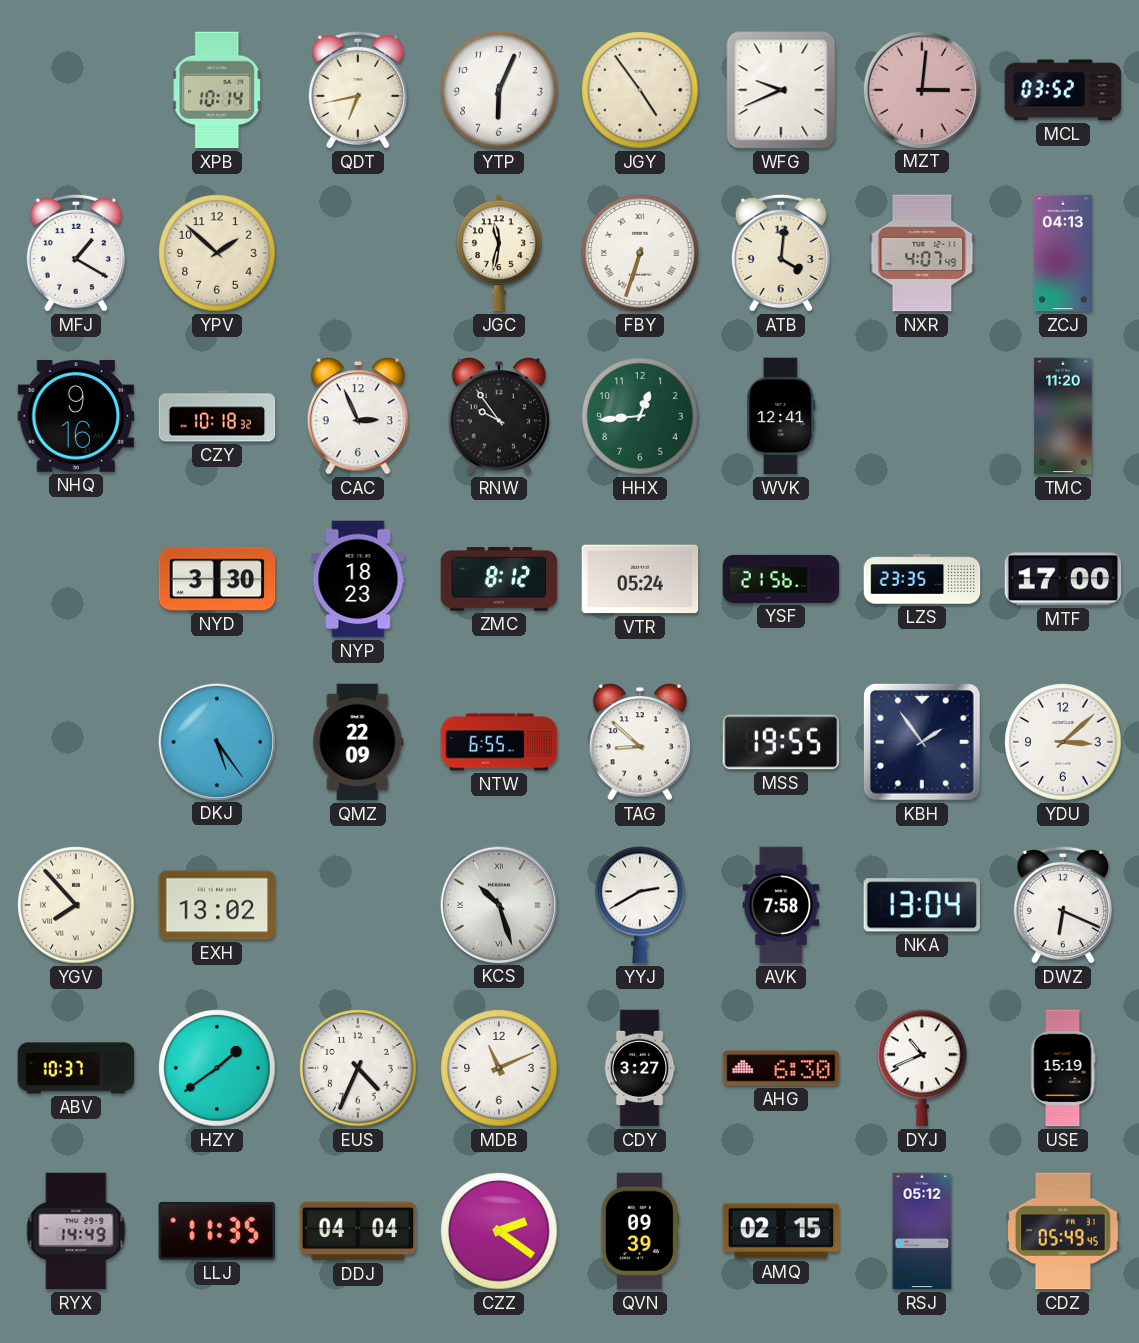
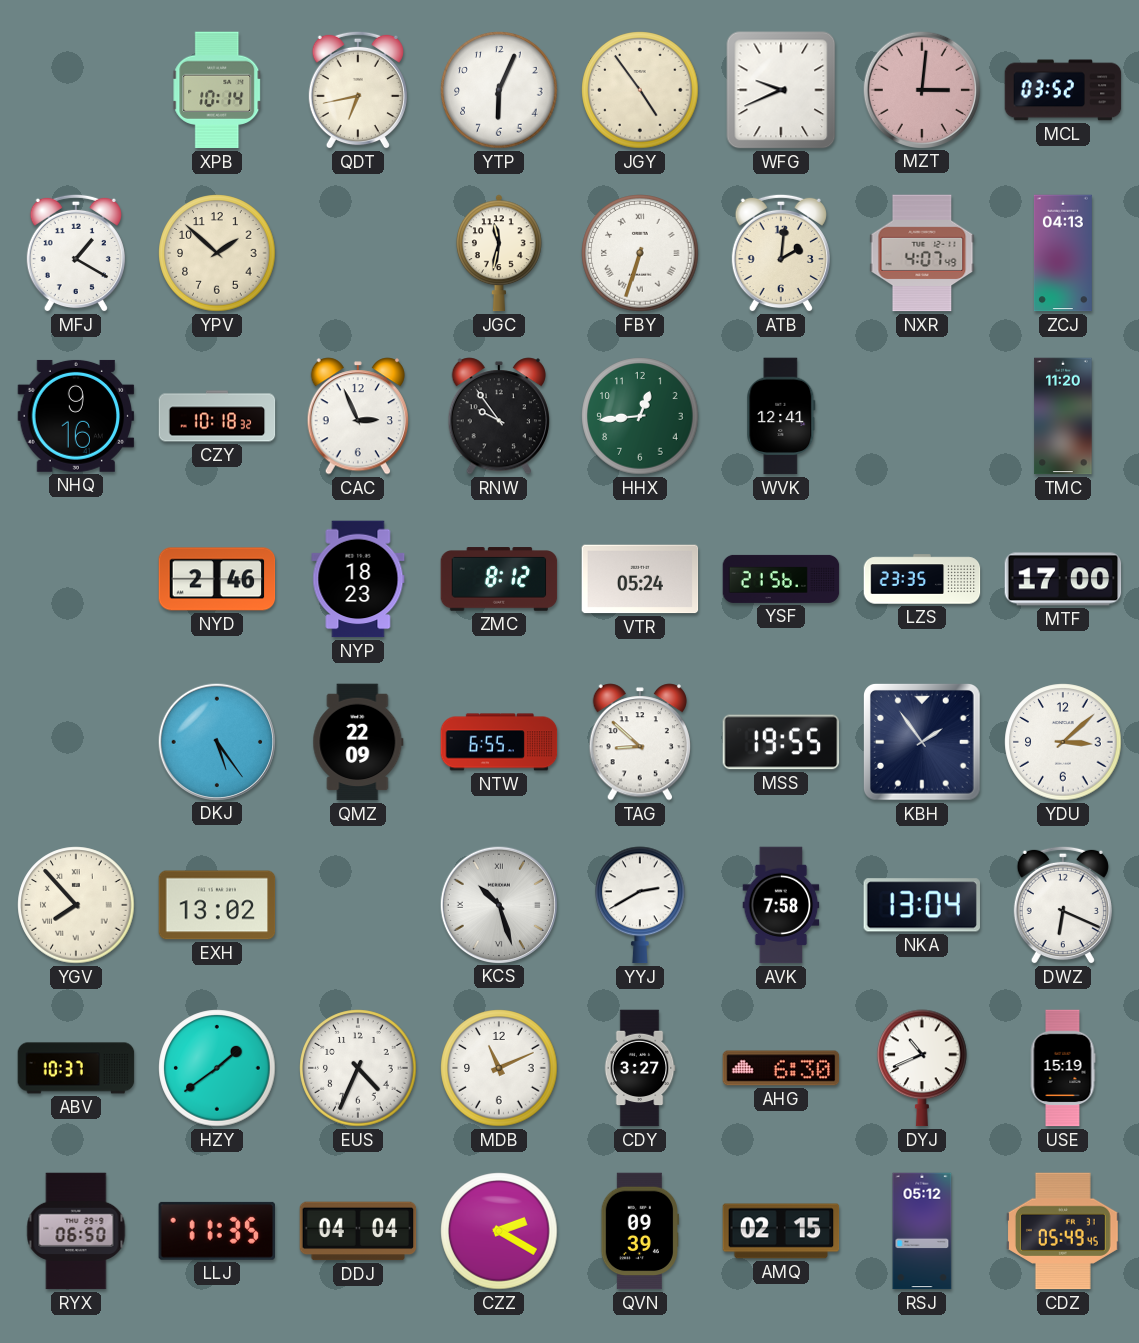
ATB: 4:01 -> 2:01
NYD: 3:30 -> 2:46
RYX: 14:49 -> 06:50
CZZ: 2:21 -> 2:20
